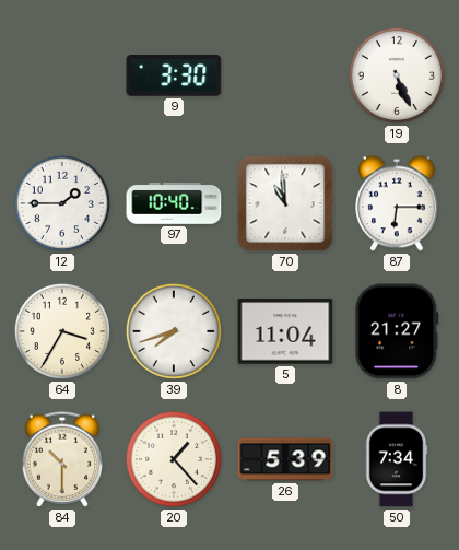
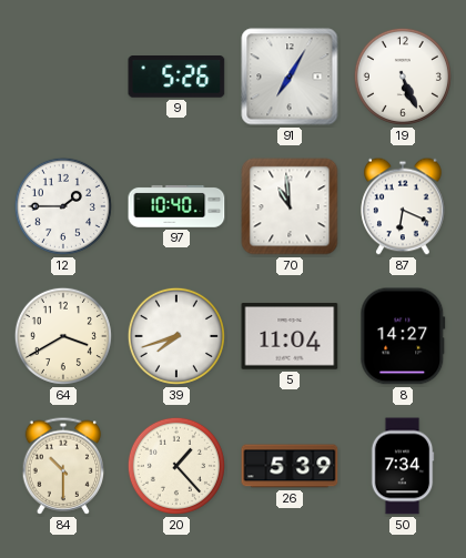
9: 3:30 -> 5:26
91: none -> 7:05
87: 6:15 -> 6:19
64: 3:35 -> 3:40
8: 21:27 -> 14:27
